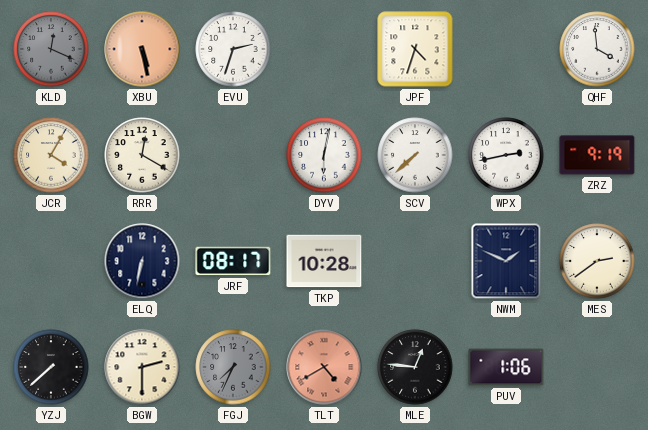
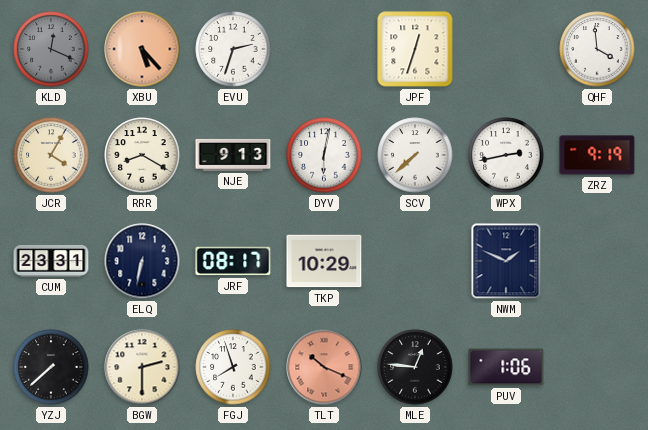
XBU: 5:28 -> 5:23
JPF: 4:33 -> 12:33
RRR: 12:20 -> 8:20
NJE: none -> 9:13
CUM: none -> 23:31
TKP: 10:28 -> 10:29
MES: 2:39 -> none
FGJ: 7:34 -> 7:57
FGJ dial: grey -> white
TLT: 4:40 -> 10:19
